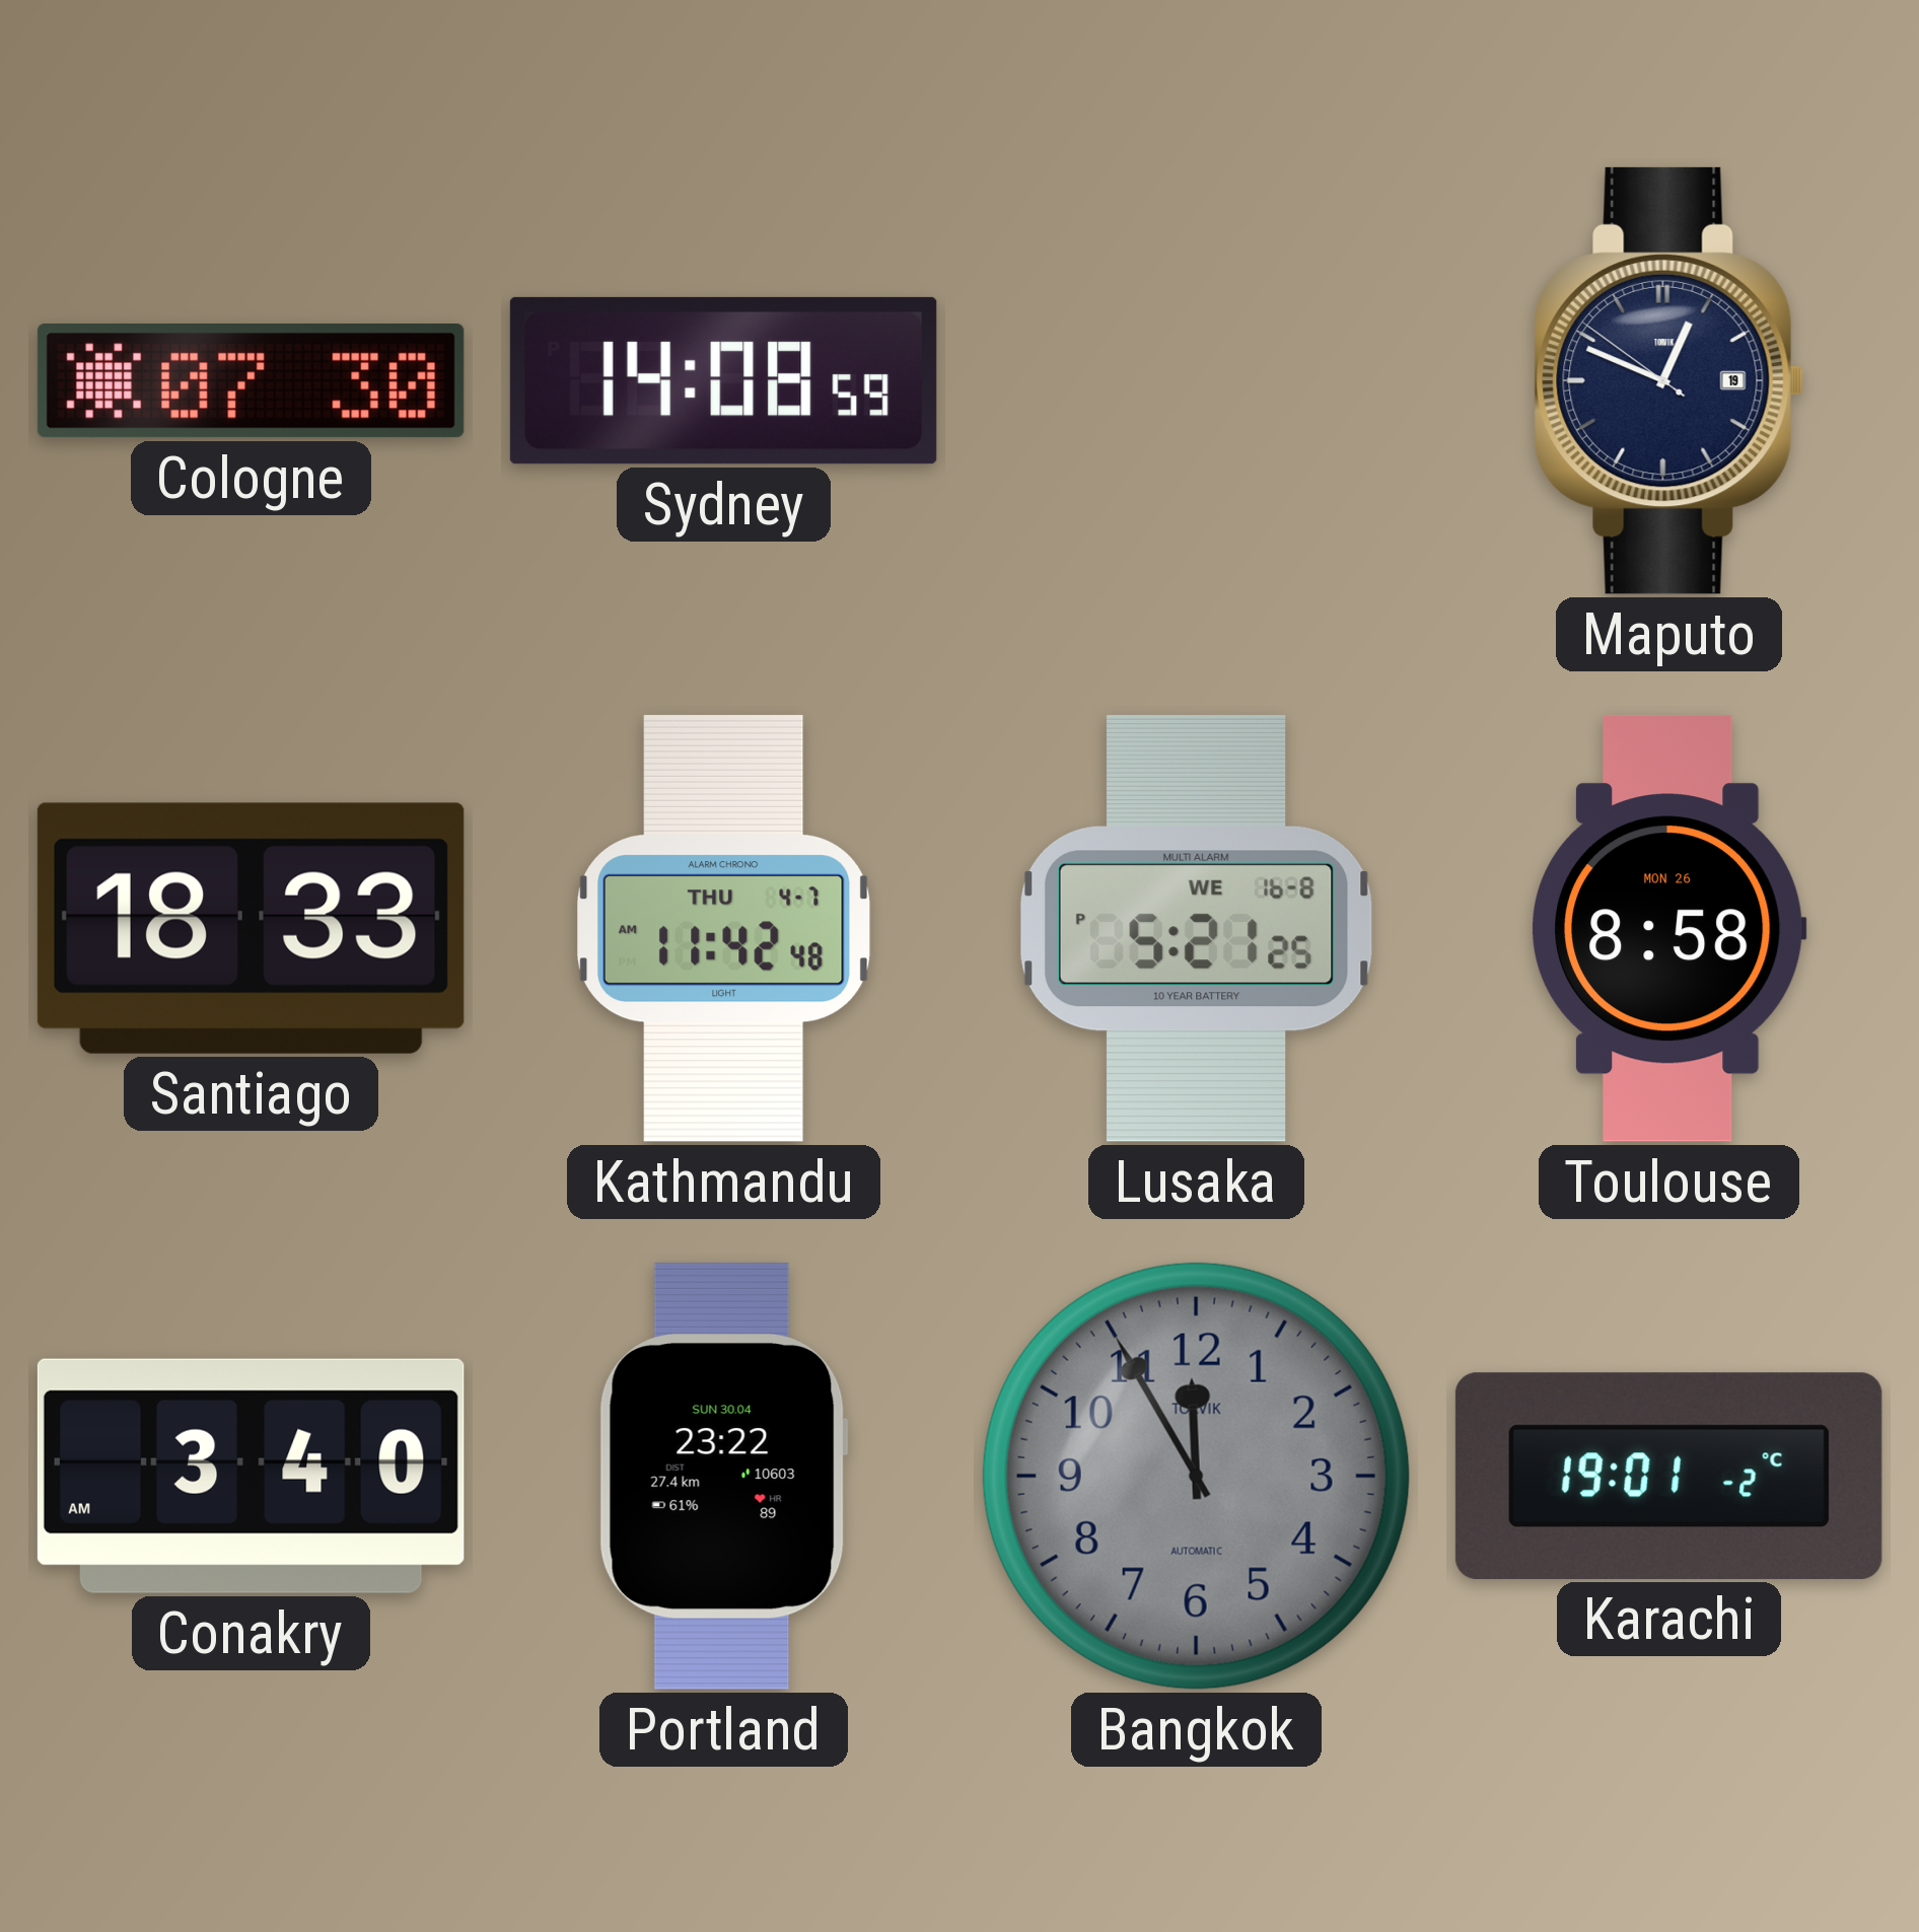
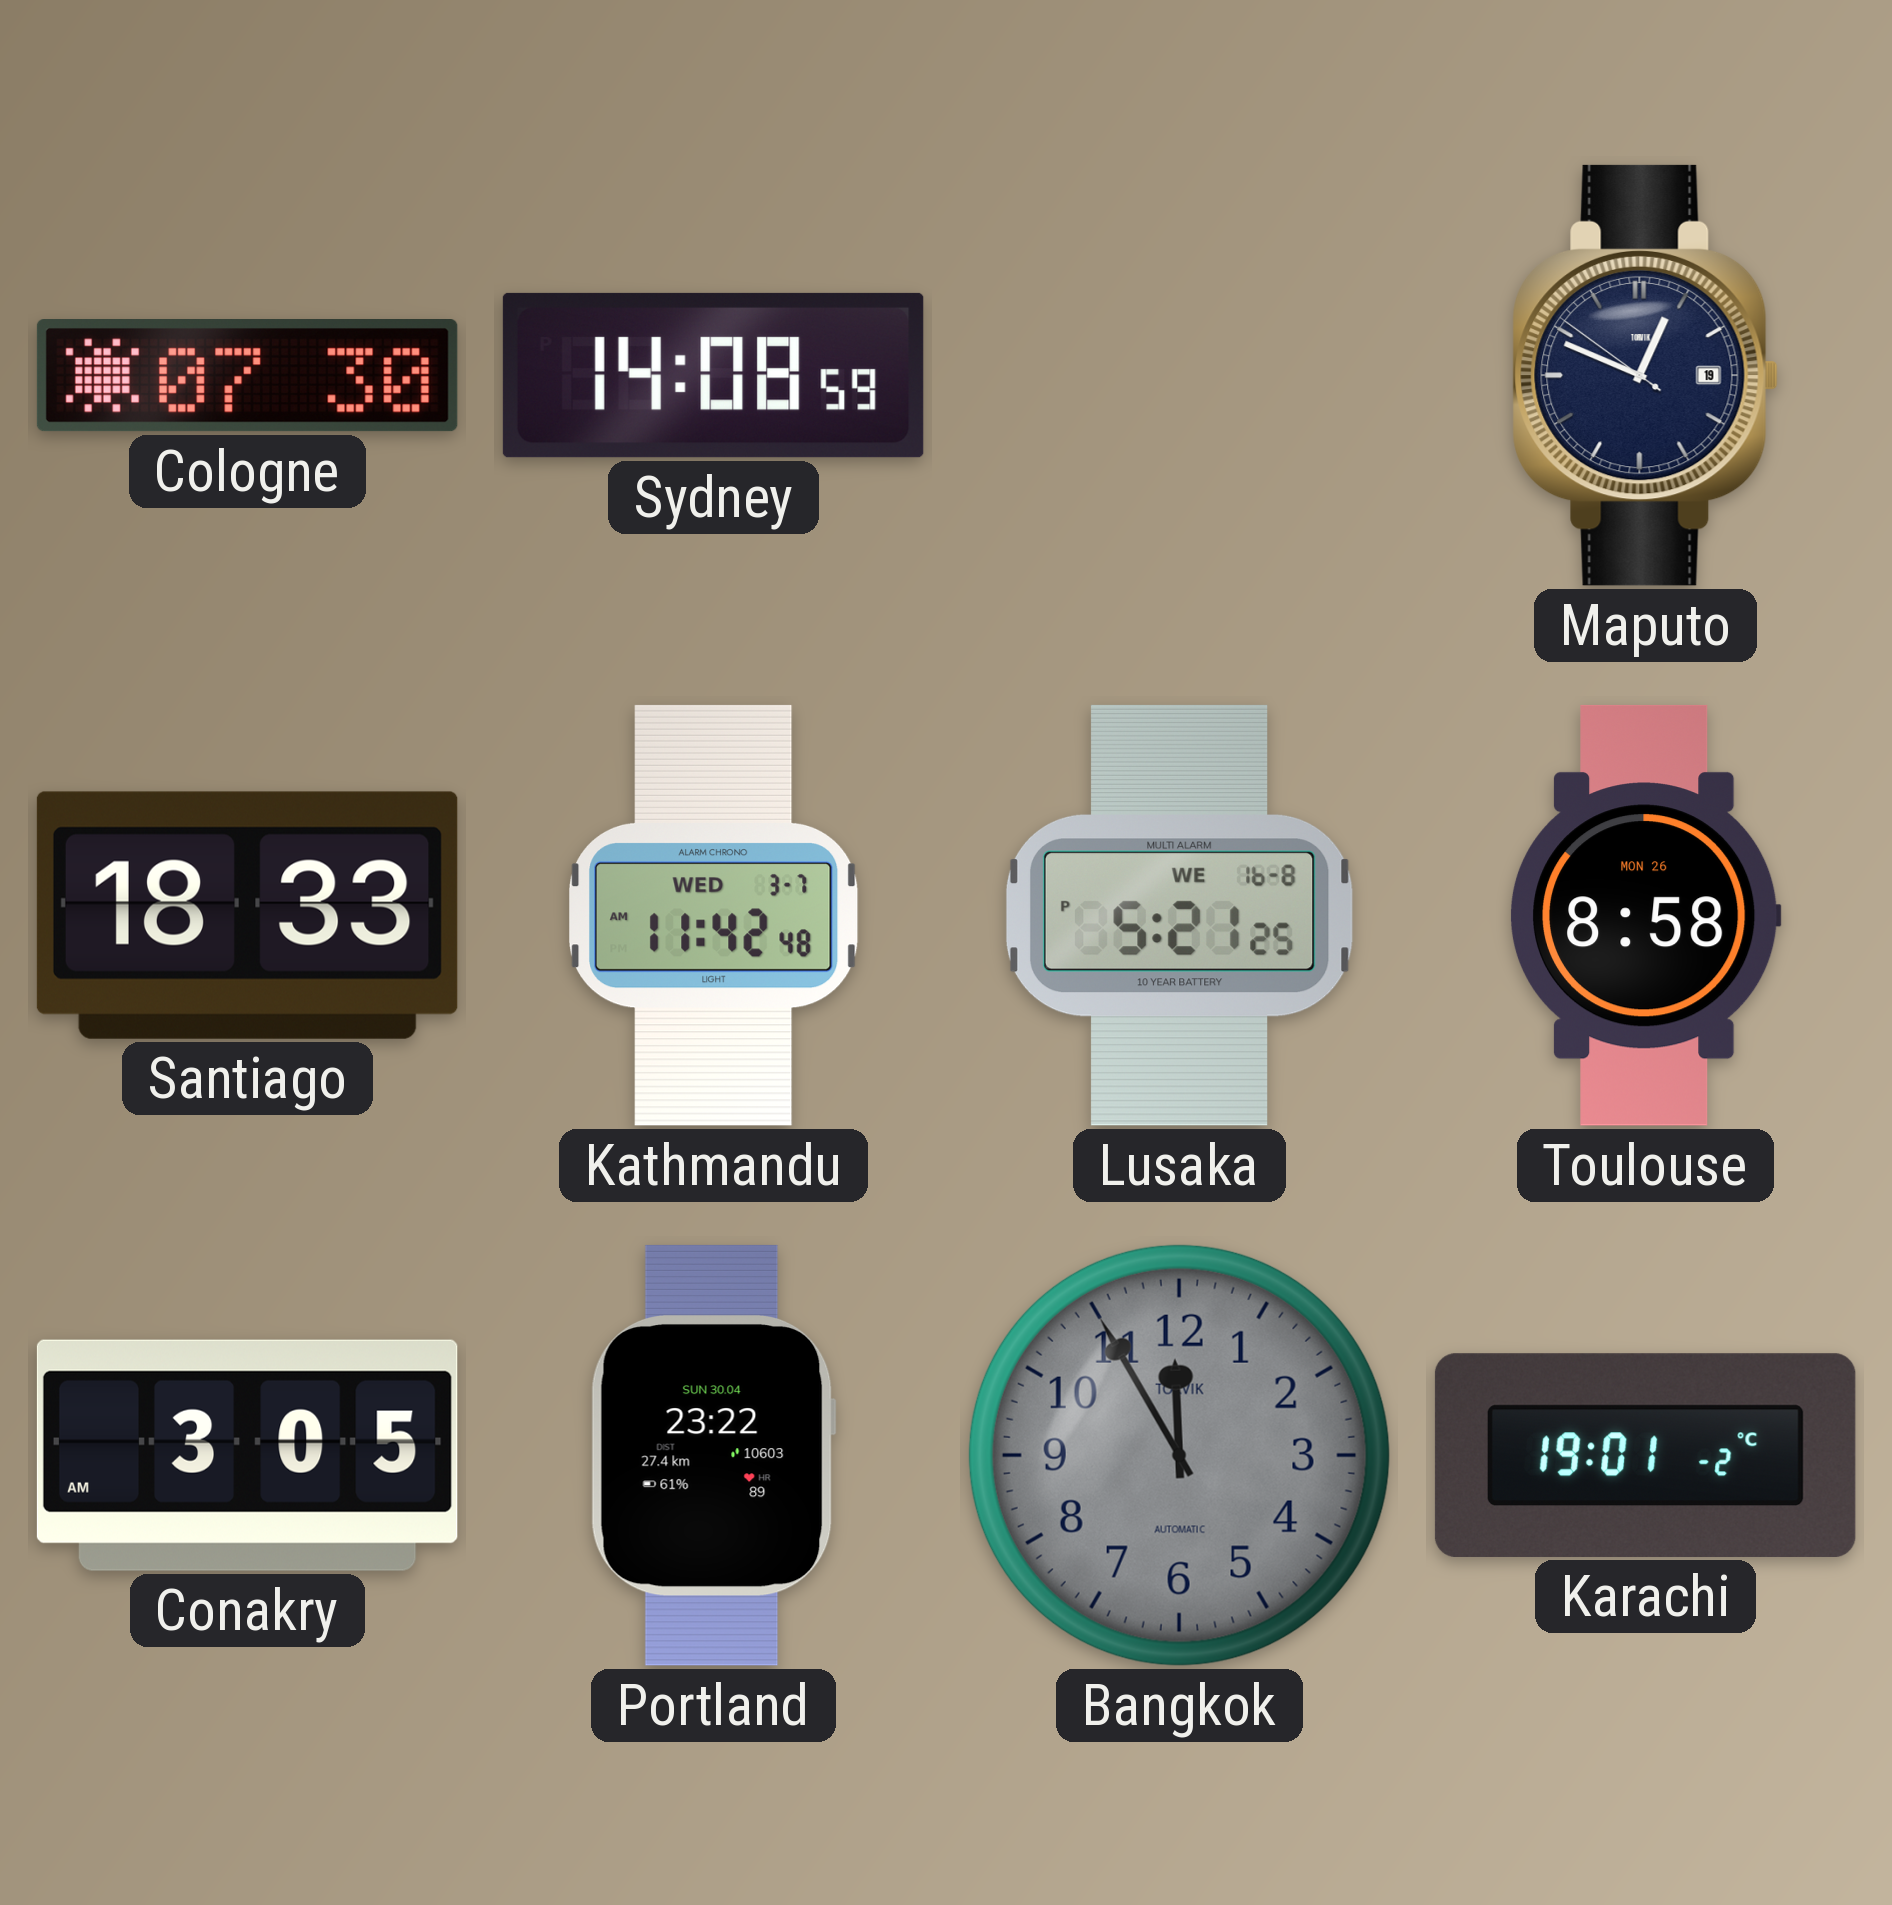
Kathmandu date: THU 4-7 -> WED 3-7
Conakry: 3:40 -> 3:05
